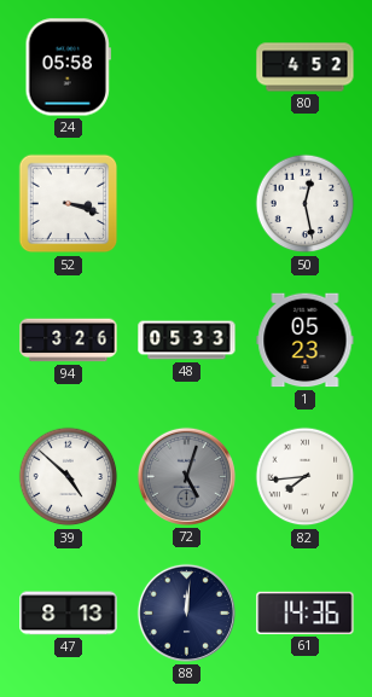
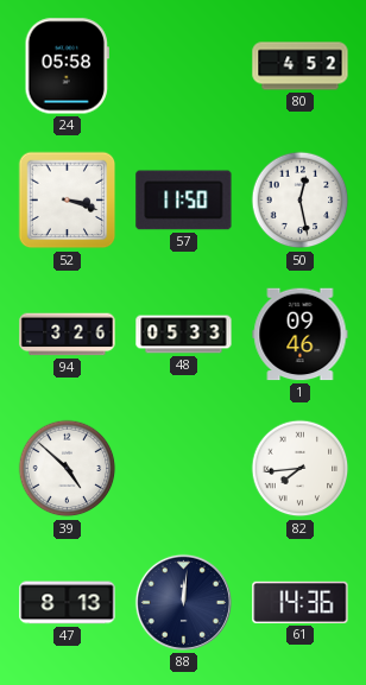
57: none -> 11:50
1: 05:23 -> 09:46
72: 5:03 -> none
